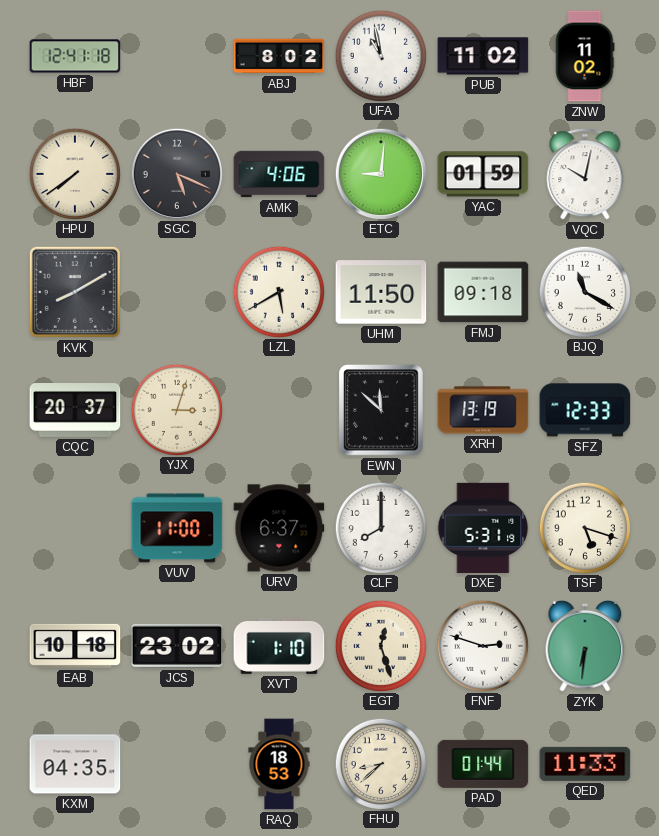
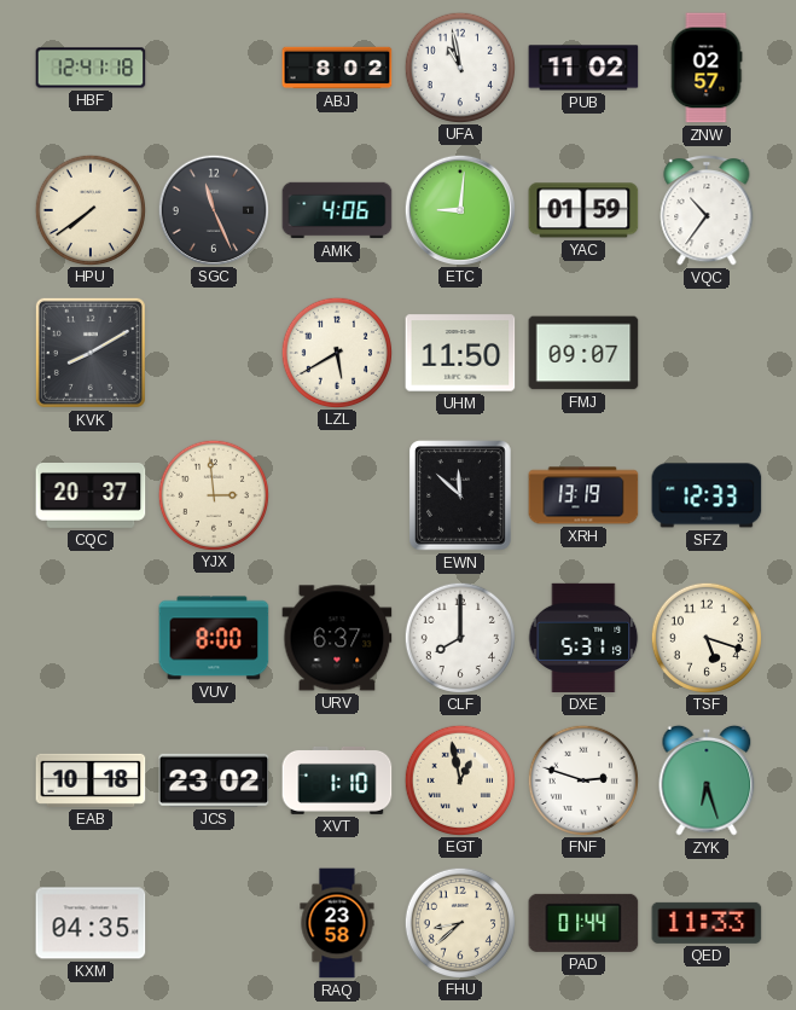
ZNW: 11:02 -> 02:57
SGC: 5:19 -> 11:26
VQC: 10:02 -> 10:36
FMJ: 09:18 -> 09:07
BJQ: 11:20 -> none
YJX: 3:03 -> 2:59
VUV: 11:00 -> 8:00
EGT: 12:27 -> 12:58
ZYK: 6:31 -> 6:27
RAQ: 18:53 -> 23:58
